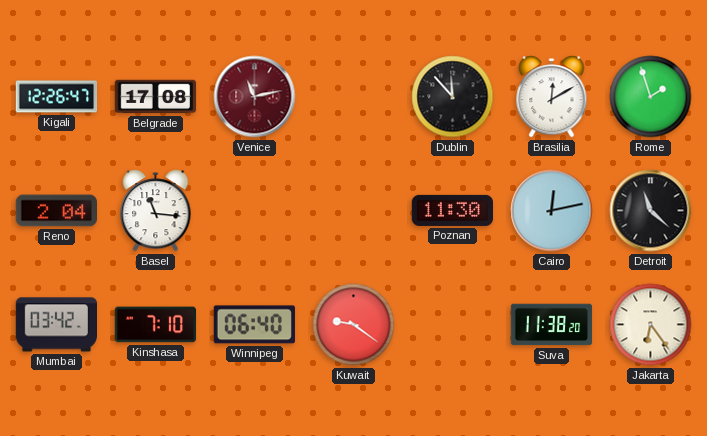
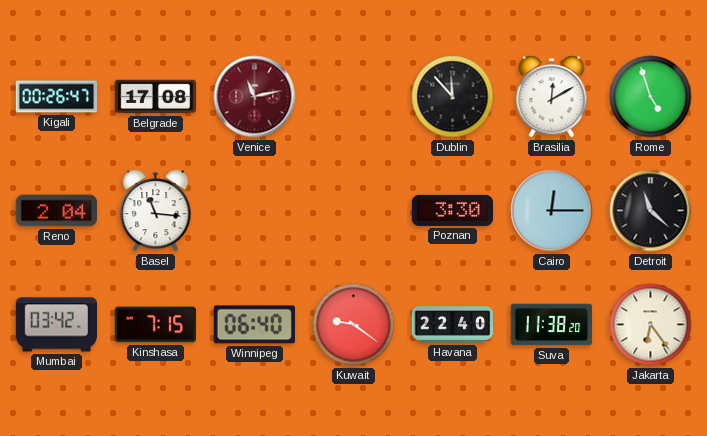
Kigali: 12:26 -> 00:26
Rome: 1:57 -> 4:57
Poznan: 11:30 -> 3:30
Cairo: 12:13 -> 12:15
Kinshasa: 7:10 -> 7:15
Havana: none -> 22:40
